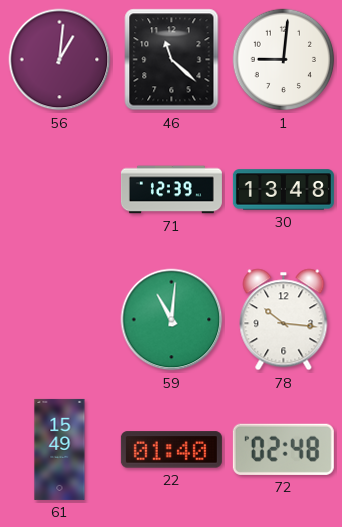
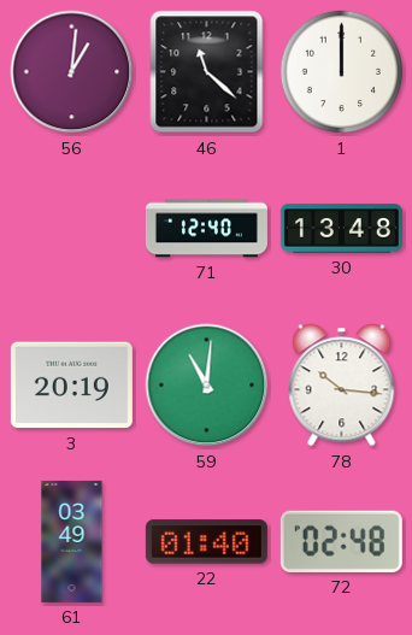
1: 9:01 -> 12:00
71: 12:39 -> 12:40
3: none -> 20:19
61: 15:49 -> 03:49
